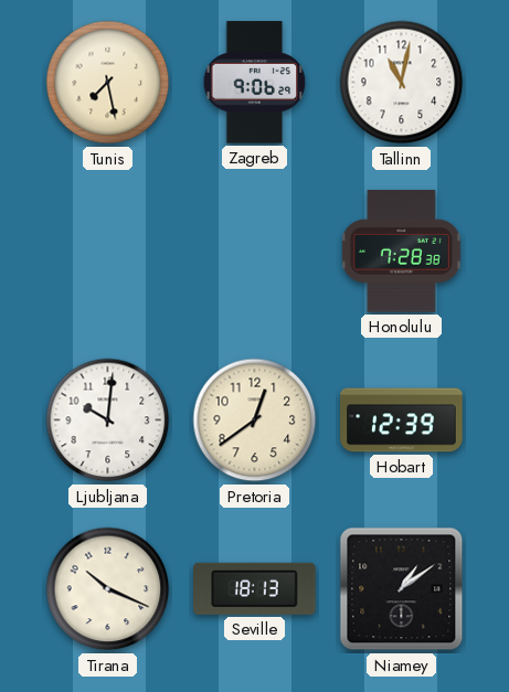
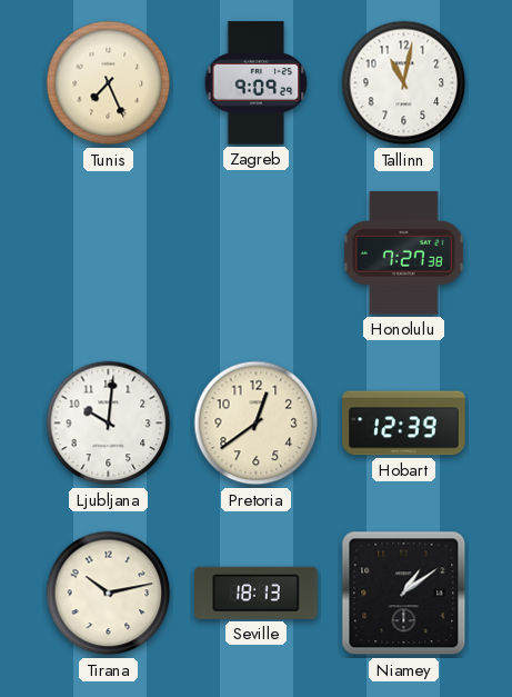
Tunis: 7:28 -> 7:26
Zagreb: 9:06 -> 9:09
Honolulu: 7:28 -> 7:27
Tirana: 10:19 -> 10:13
